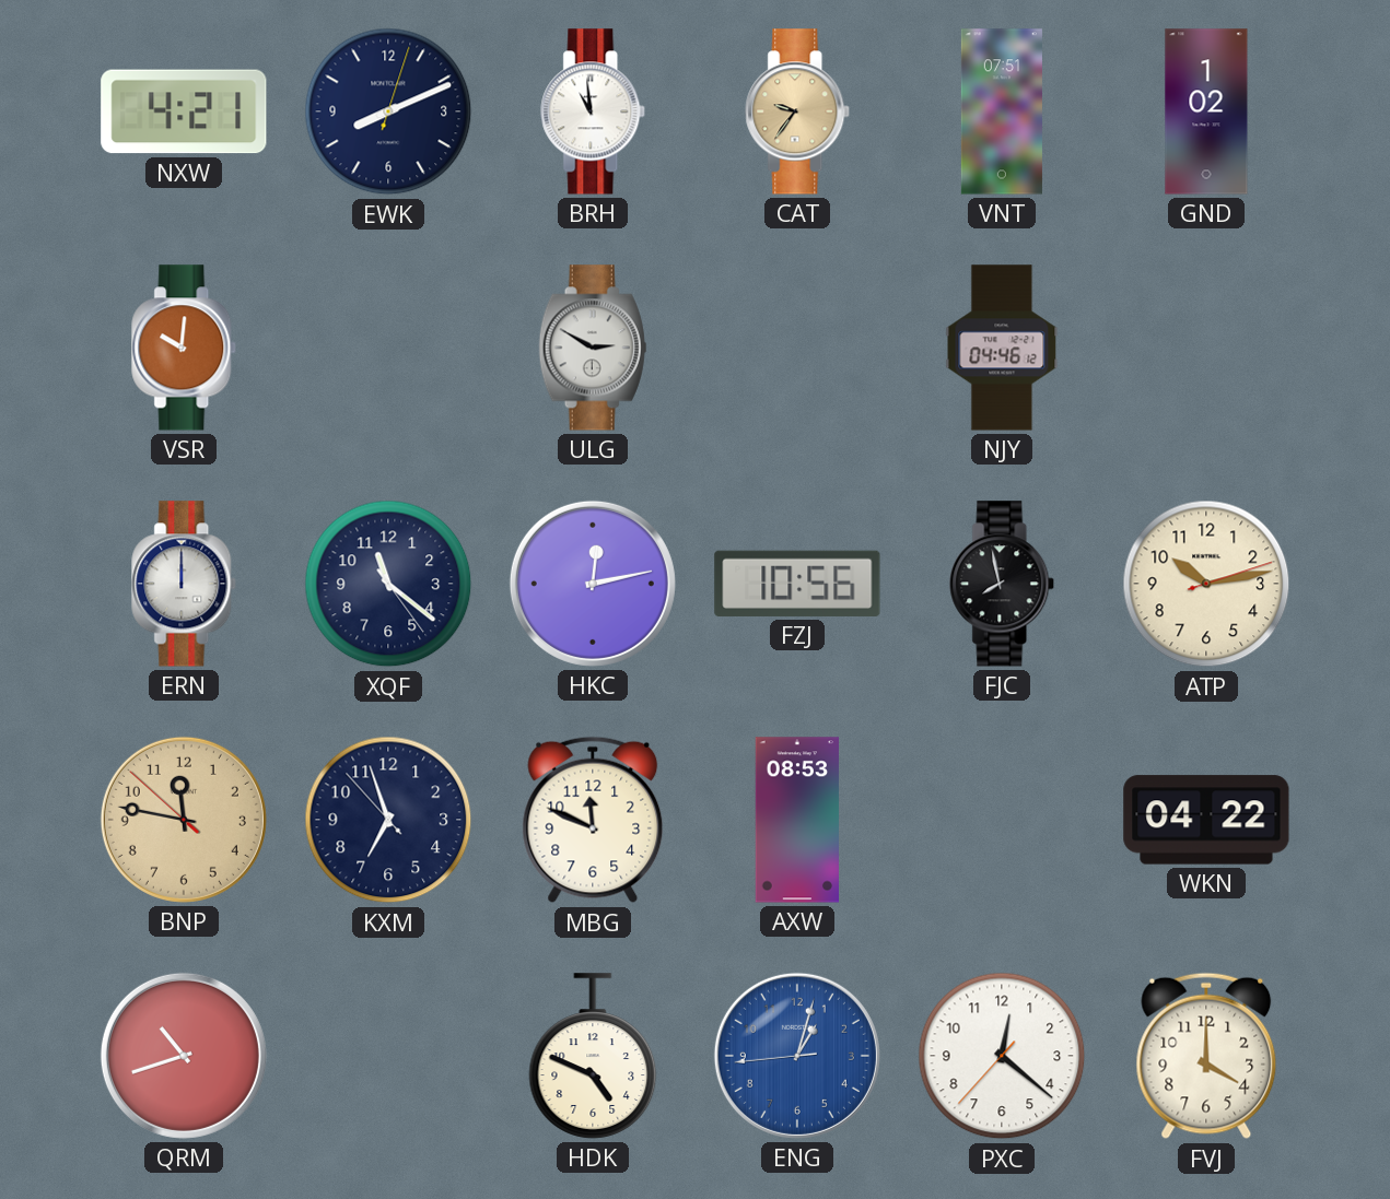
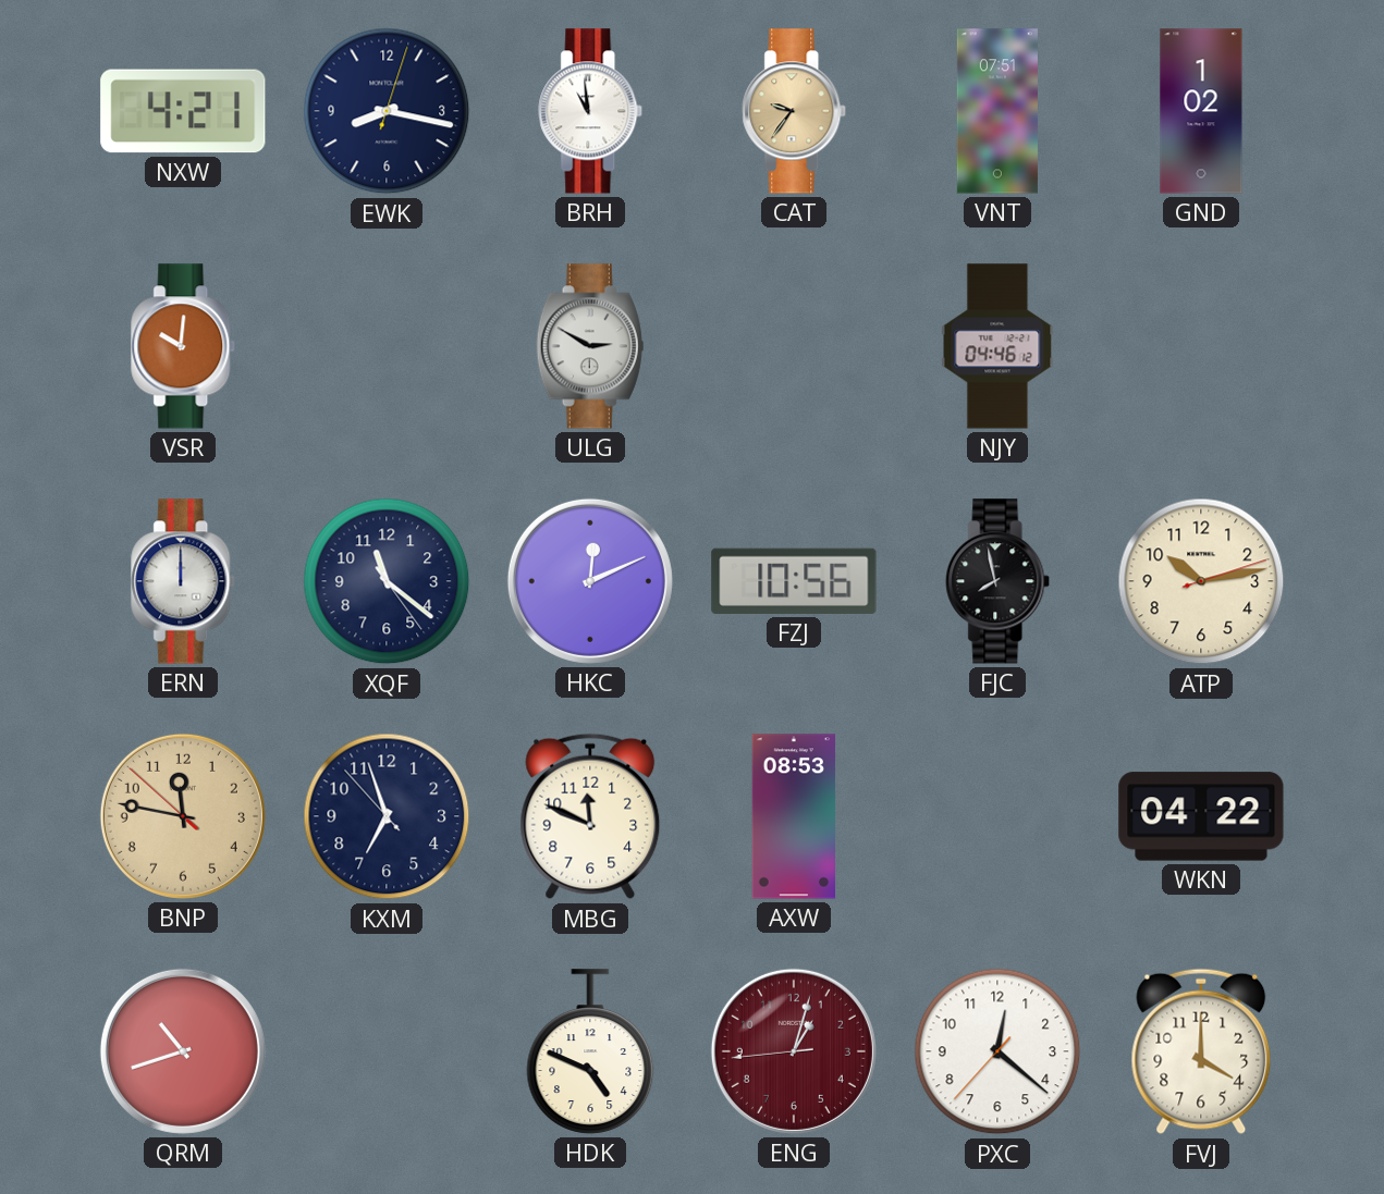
EWK: 8:11 -> 8:17
HKC: 12:13 -> 12:11
ENG dial: blue -> burgundy
